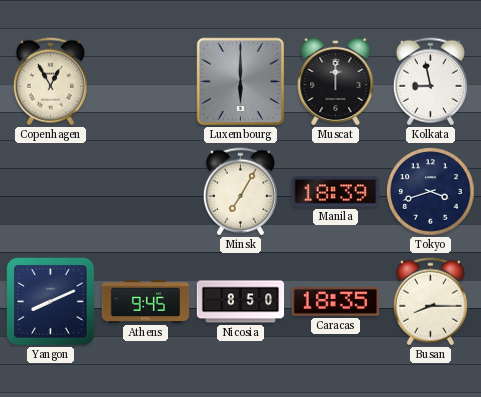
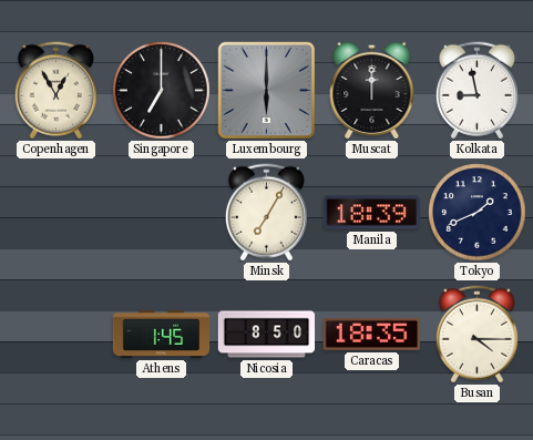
Singapore: none -> 7:00
Tokyo: 3:42 -> 1:41
Yangon: 8:11 -> none
Athens: 9:45 -> 1:45
Busan: 8:15 -> 4:15
